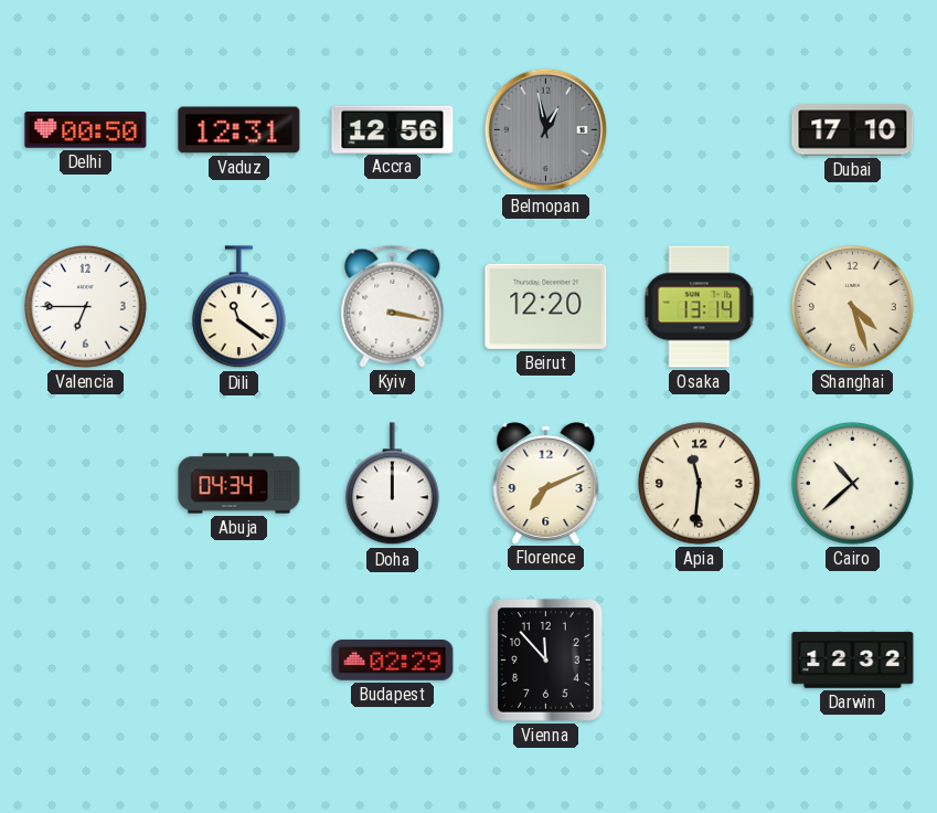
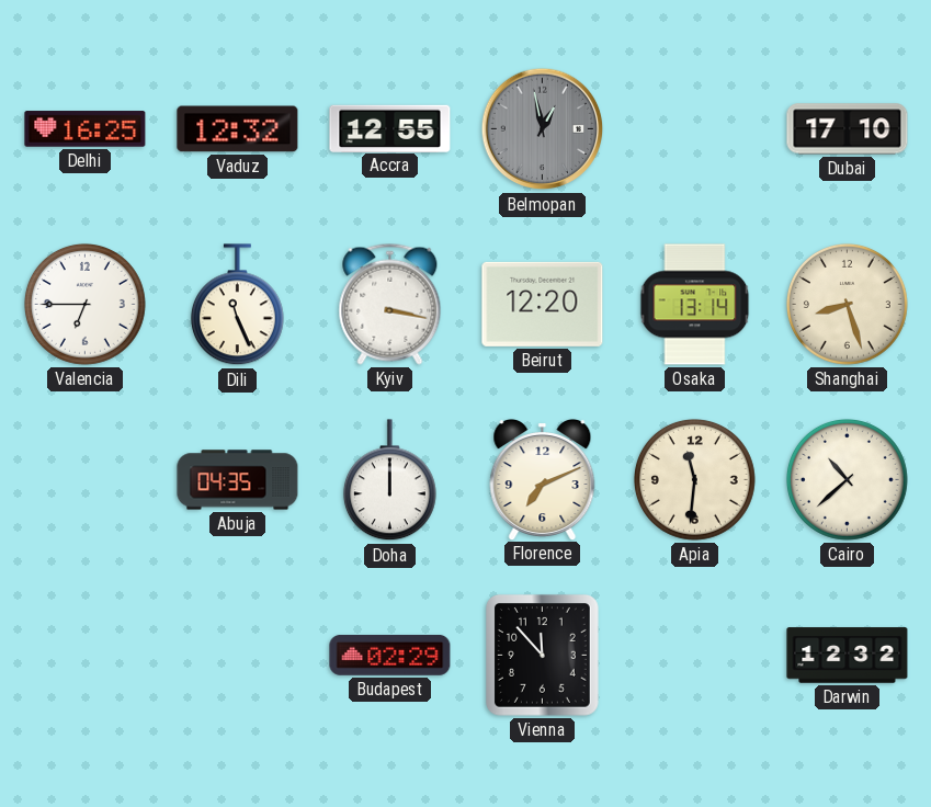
Delhi: 00:50 -> 16:25
Vaduz: 12:31 -> 12:32
Accra: 12:56 -> 12:55
Dili: 11:21 -> 11:26
Shanghai: 4:27 -> 8:27
Abuja: 04:34 -> 04:35
